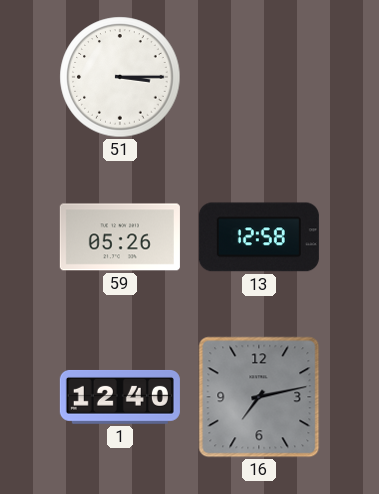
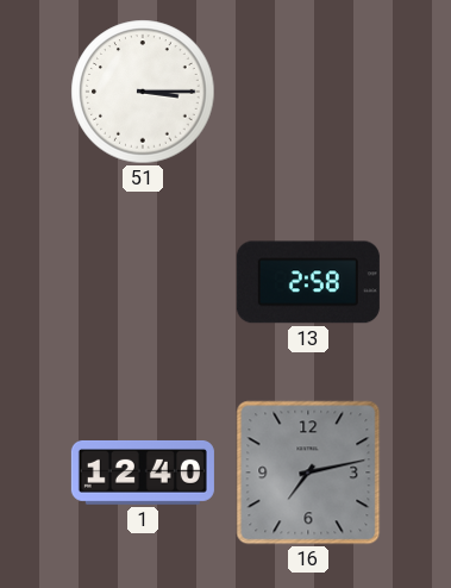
59: 05:26 -> none
13: 12:58 -> 2:58
